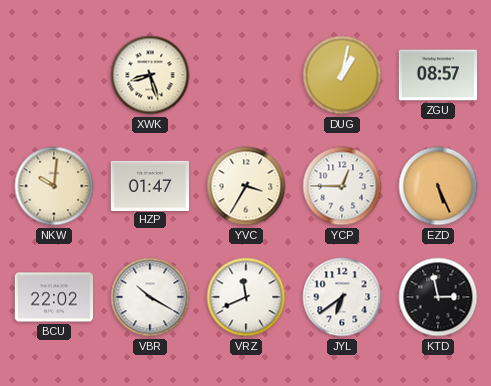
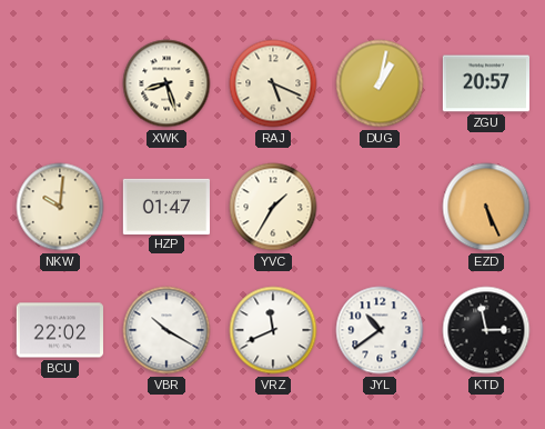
RAJ: none -> 5:19
ZGU: 08:57 -> 20:57
YVC: 3:35 -> 1:35
YCP: 12:45 -> none
JYL: 6:39 -> 10:39
